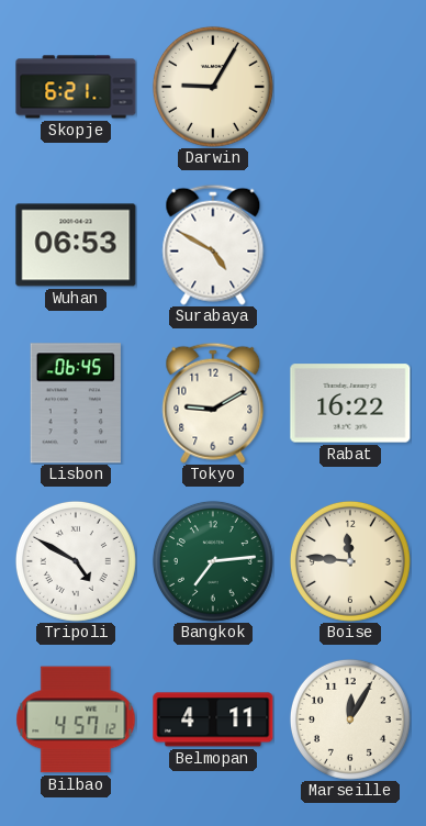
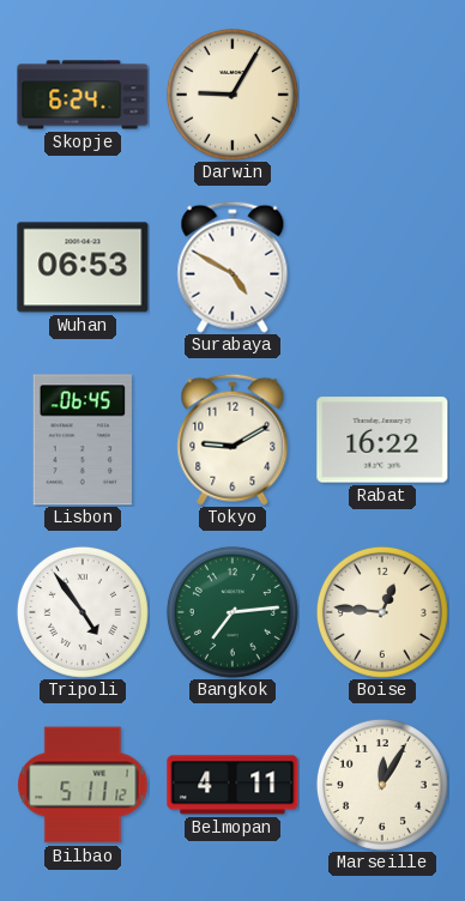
Skopje: 6:21 -> 6:24
Tripoli: 4:50 -> 4:54
Boise: 11:46 -> 12:46
Bilbao: 4:57 -> 5:11
